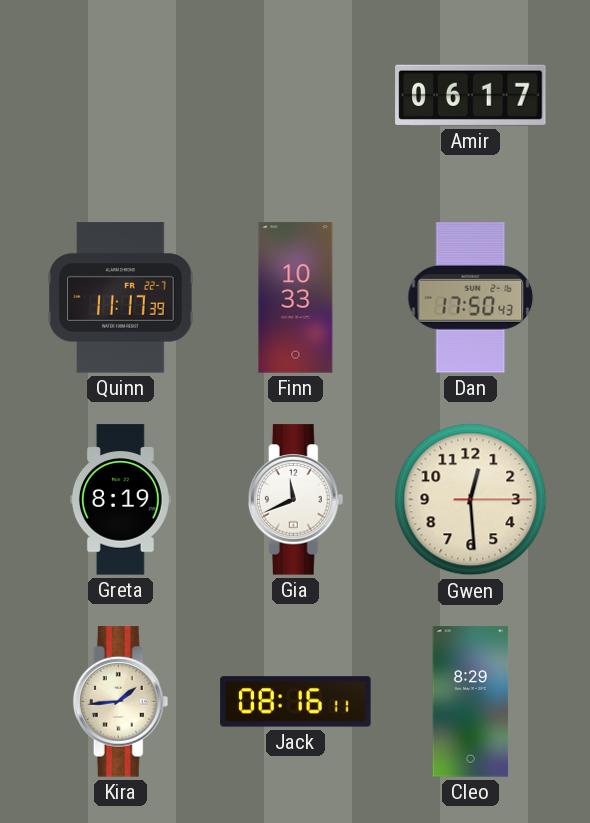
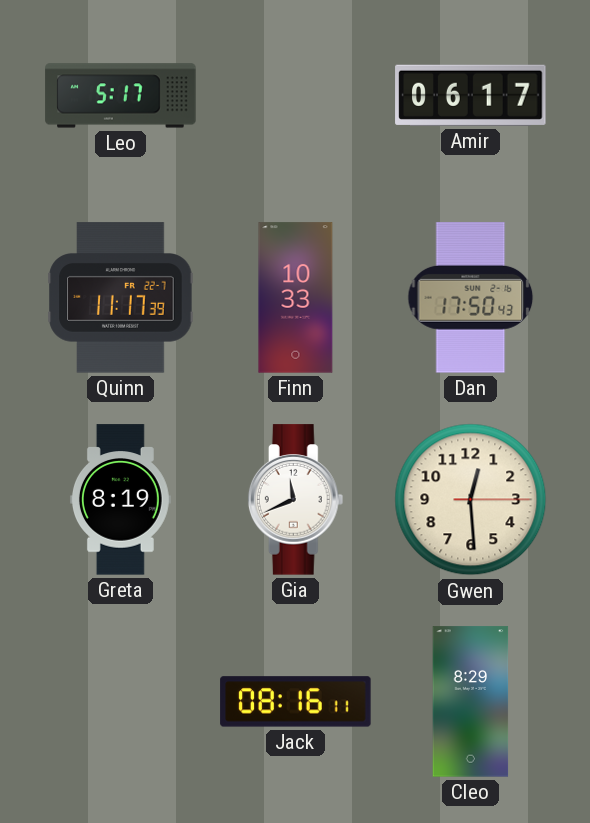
Leo: none -> 5:17
Kira: 1:44 -> none
